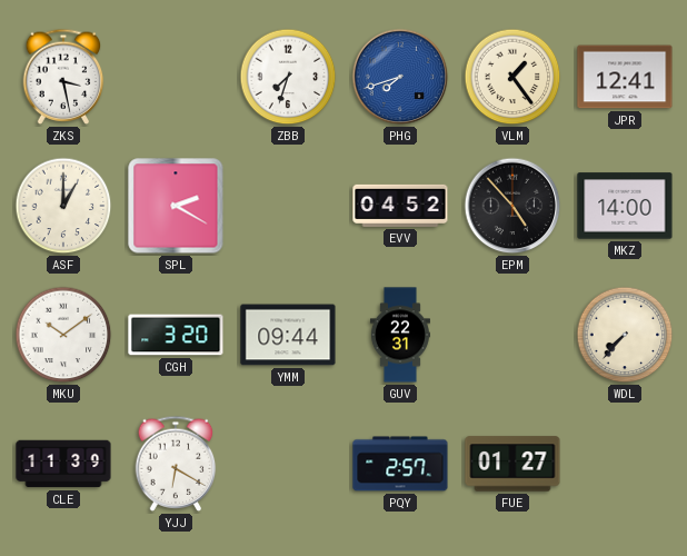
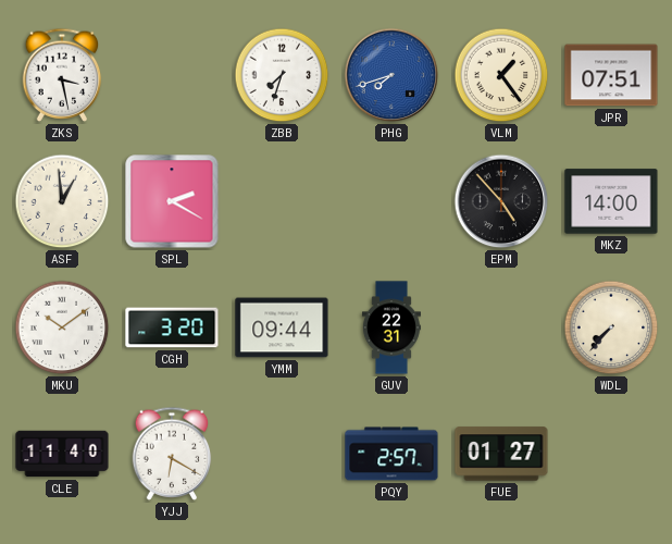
JPR: 12:41 -> 07:51
ASF: 1:00 -> 12:59
EVV: 04:52 -> none
CLE: 11:39 -> 11:40
